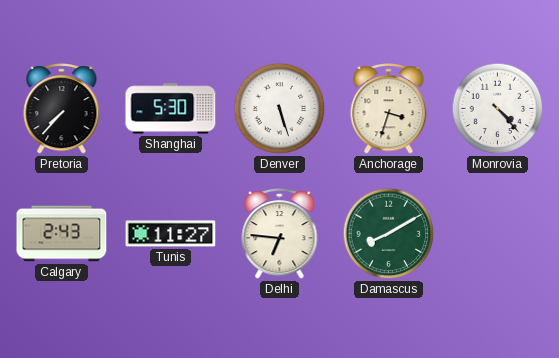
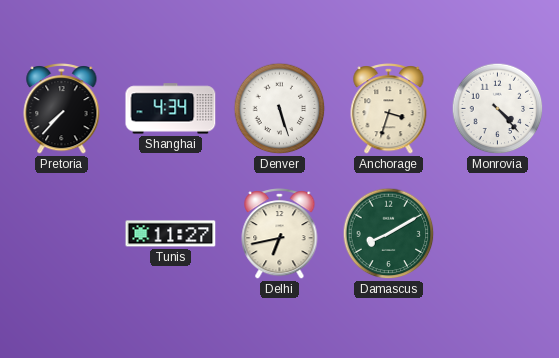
Shanghai: 5:30 -> 4:34
Calgary: 2:43 -> none
Delhi: 6:46 -> 6:43
